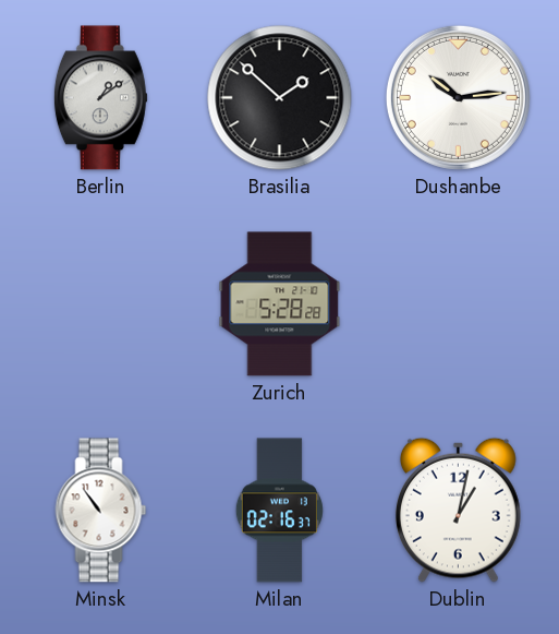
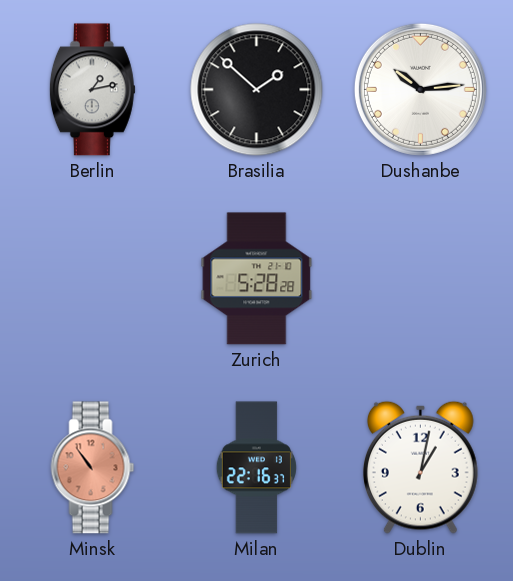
Berlin: 1:09 -> 1:13
Minsk dial: white -> salmon
Milan: 02:16 -> 22:16
